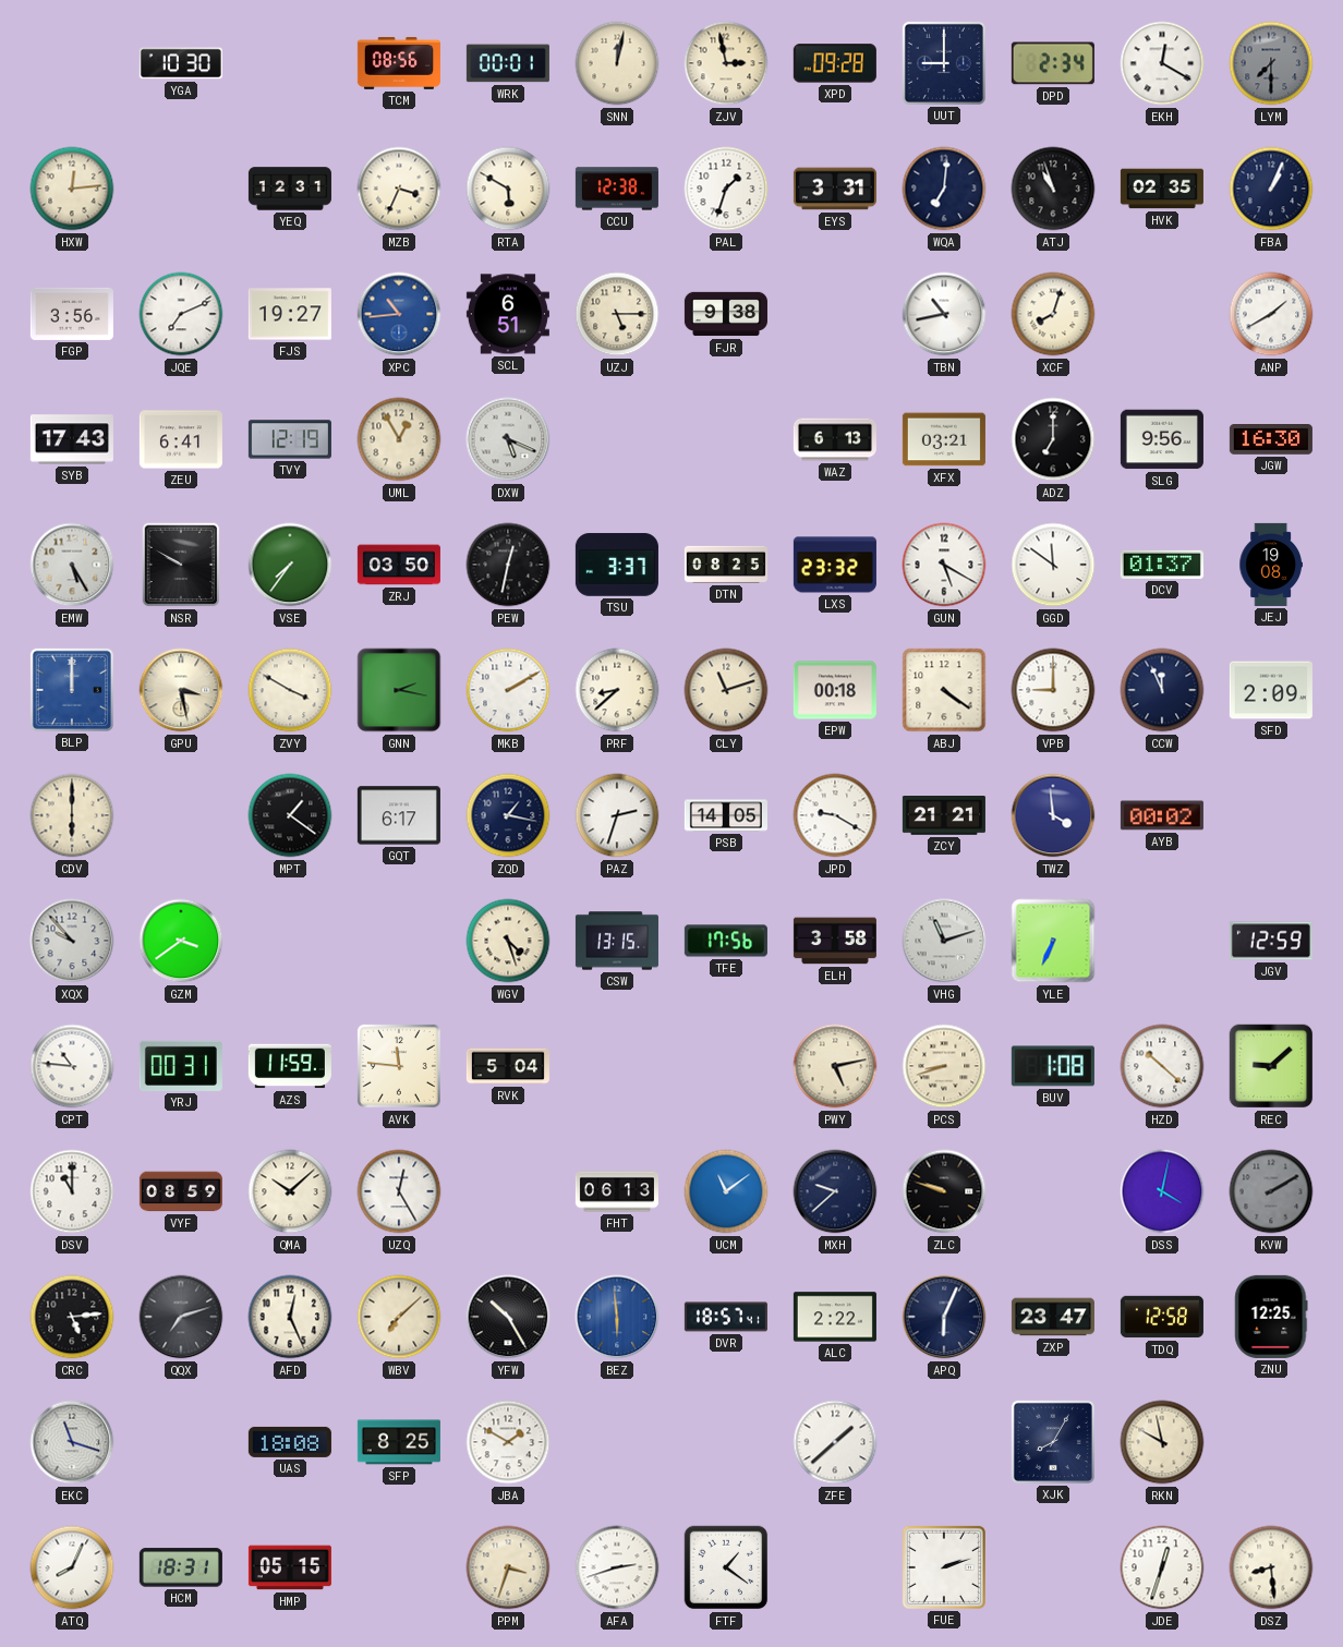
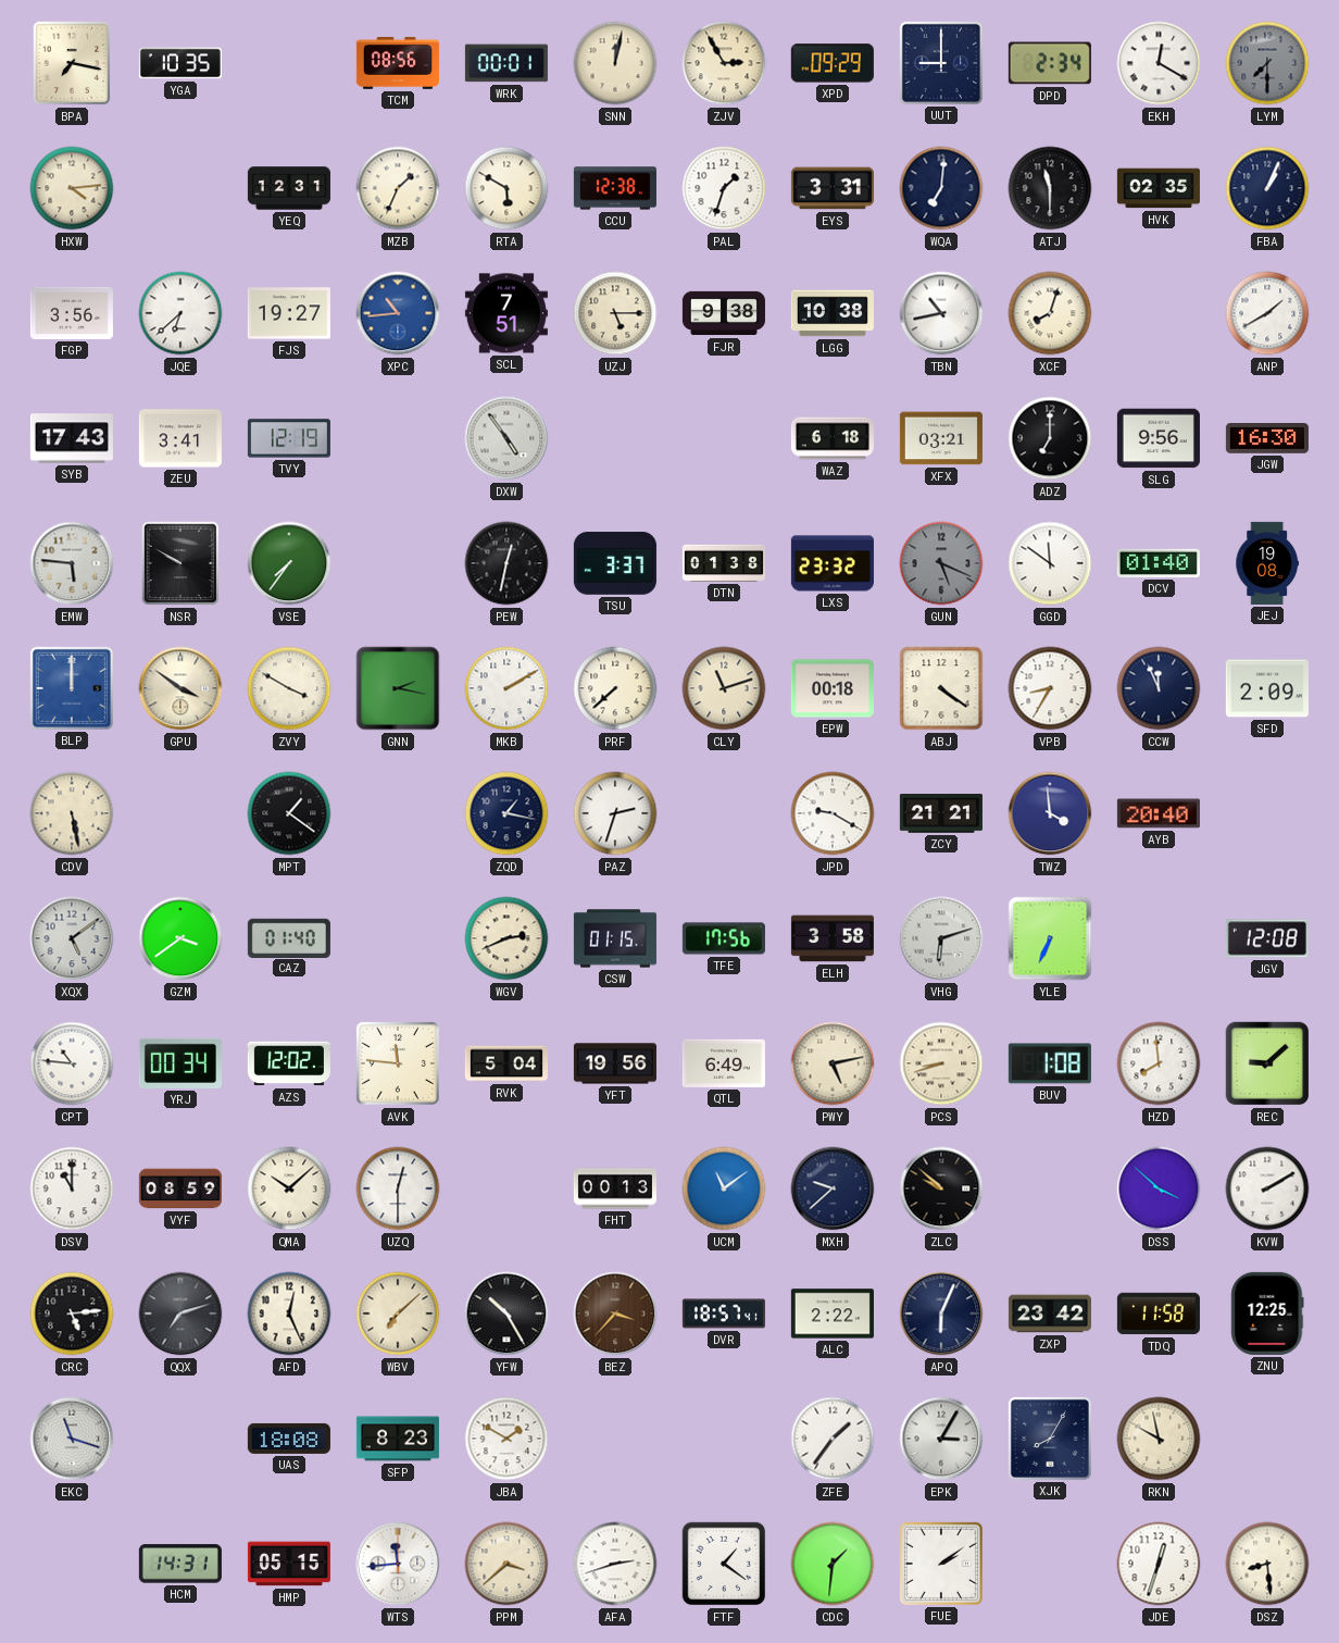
BPA: none -> 7:17
YGA: 10:30 -> 10:35
ZJV: 2:58 -> 2:55
XPD: 09:28 -> 09:29
HXW: 12:14 -> 4:14
MZB: 3:34 -> 1:34
ATJ: 10:57 -> 11:30
JQE: 7:11 -> 6:38
SCL: 6:51 -> 7:51
LGG: none -> 10:38
ZEU: 6:41 -> 3:41
UML: 12:55 -> none
DXW: 5:19 -> 4:54
WAZ: 6:13 -> 6:18
EMW: 5:25 -> 5:46
ZRJ: 03:50 -> none
DTN: 08:25 -> 01:38
GUN: 5:20 -> 5:19
GUN dial: white -> grey
DCV: 01:37 -> 01:40
GPU: 3:28 -> 3:51
PRF: 8:38 -> 7:38
VPB: 9:00 -> 8:35
CDV: 6:00 -> 5:28
GQT: 6:17 -> none
PSB: 14:05 -> none
AYB: 00:02 -> 20:40
XQX: 9:53 -> 5:09
CAZ: none -> 01:40
WGV: 4:27 -> 2:41
CSW: 13:15 -> 01:15
VHG: 11:12 -> 6:12
JGV: 12:59 -> 12:08
YRJ: 00:31 -> 00:34
AZS: 11:59 -> 12:02
YFT: none -> 19:56
QTL: none -> 6:49
HZD: 10:22 -> 7:59
UZQ: 12:25 -> 12:30
FHT: 06:13 -> 00:13
ZLC: 9:48 -> 9:52
DSS: 4:02 -> 3:52
KVW dial: grey -> white
BEZ: 5:59 -> 3:37
BEZ dial: blue -> brown
ZXP: 23:47 -> 23:42
TDQ: 12:58 -> 11:58
SFP: 8:25 -> 8:23
ZFE: 1:38 -> 1:36
EPK: none -> 3:05
ATQ: 8:04 -> none
HCM: 18:31 -> 14:31
WTS: none -> 11:44
PPM: 3:33 -> 3:38
CDC: none -> 1:31
FUE: 2:12 -> 2:09
